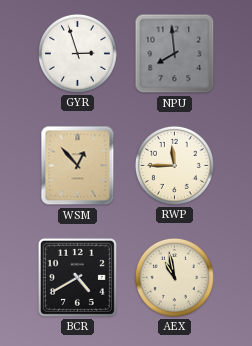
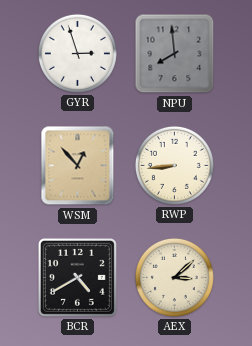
RWP: 11:45 -> 8:44
AEX: 10:58 -> 3:08
